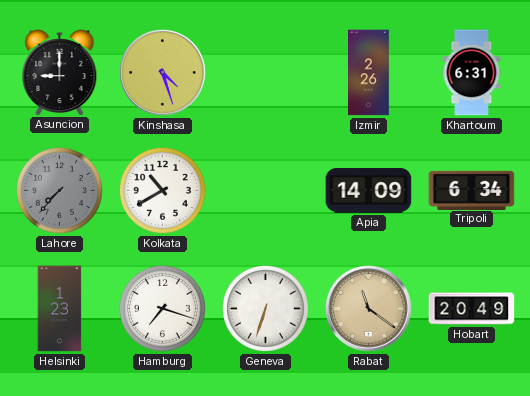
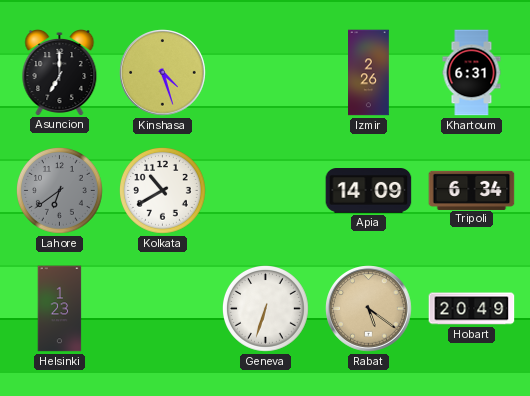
Asuncion: 9:00 -> 7:00
Lahore: 7:37 -> 6:39
Hamburg: 7:18 -> none
Rabat: 11:21 -> 5:21
